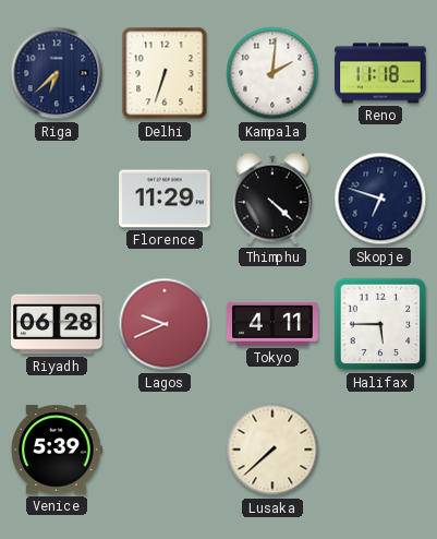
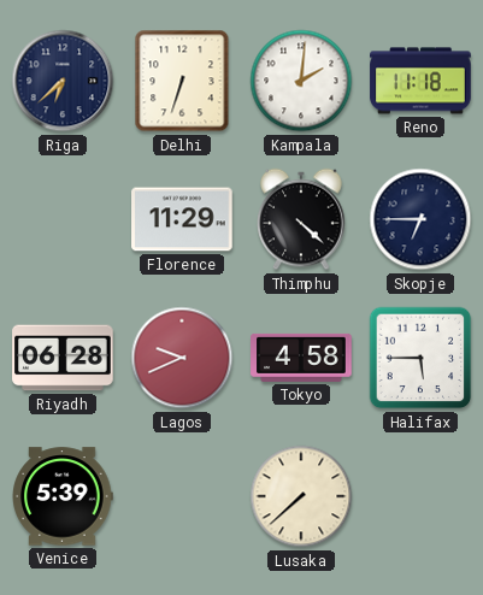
Skopje: 6:48 -> 6:45
Tokyo: 4:11 -> 4:58
